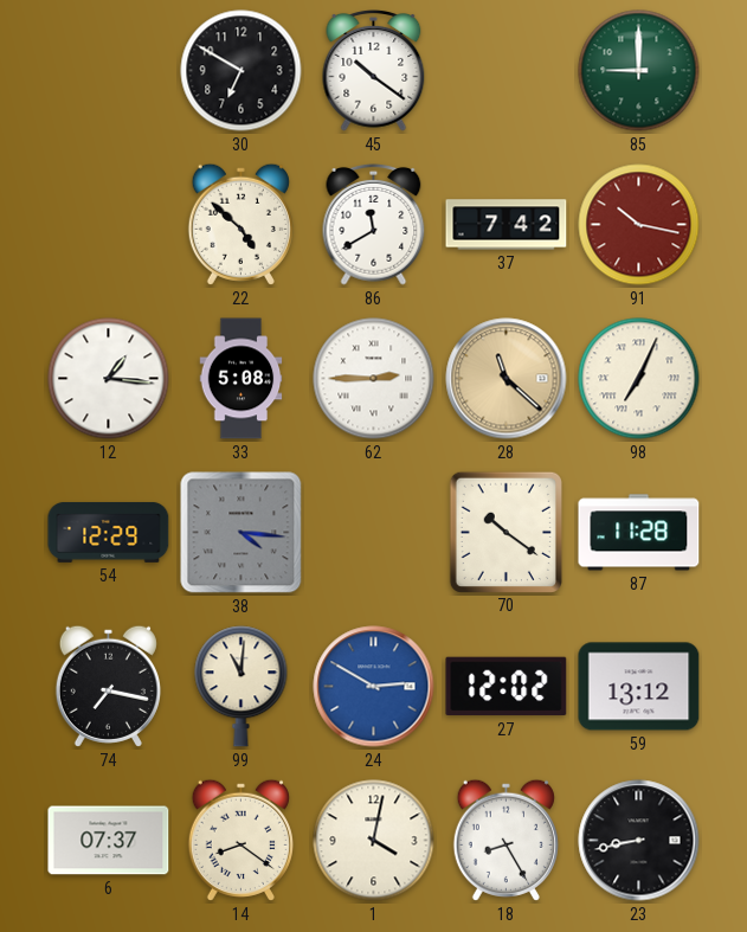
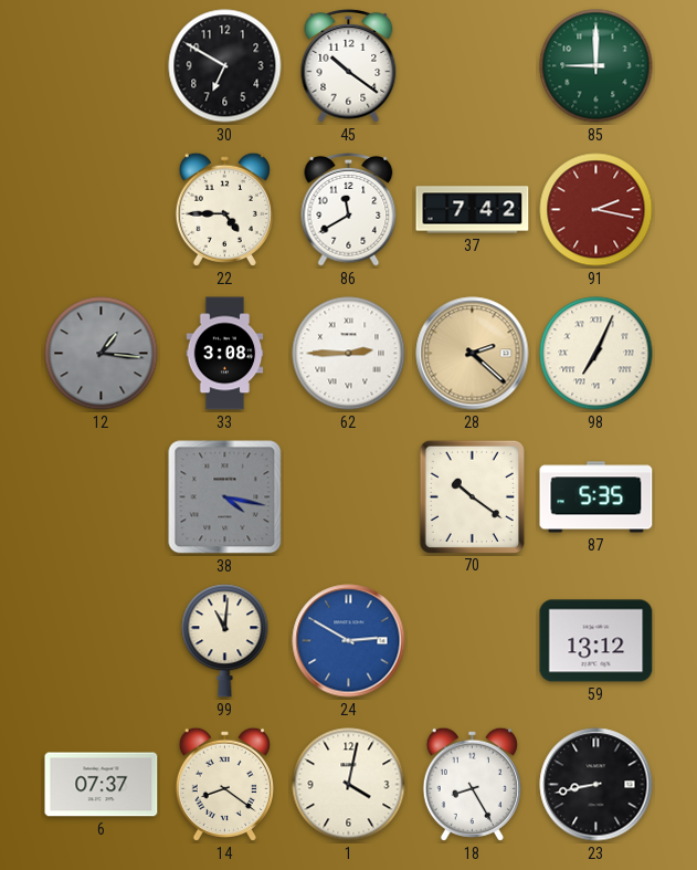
22: 4:52 -> 4:45
91: 10:17 -> 2:17
12 dial: white -> grey
33: 5:08 -> 3:08
28: 11:22 -> 2:22
54: 12:29 -> none
38: 4:16 -> 4:17
87: 11:28 -> 5:35
74: 7:17 -> none
27: 12:02 -> none
